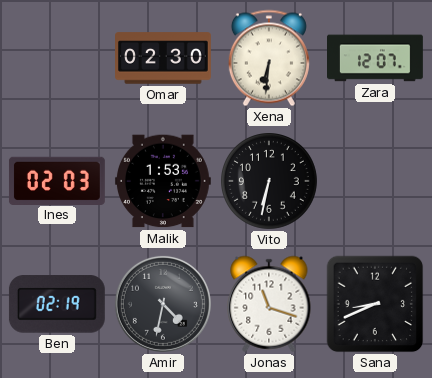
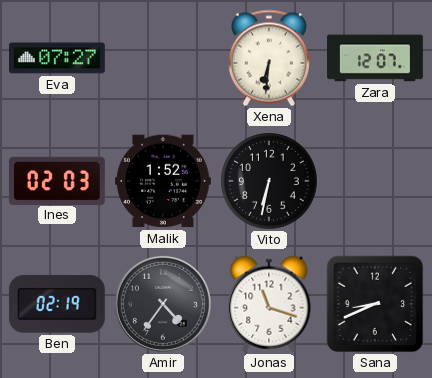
Eva: none -> 07:27
Omar: 02:30 -> none
Malik: 1:53 -> 1:52
Amir: 4:32 -> 4:36
